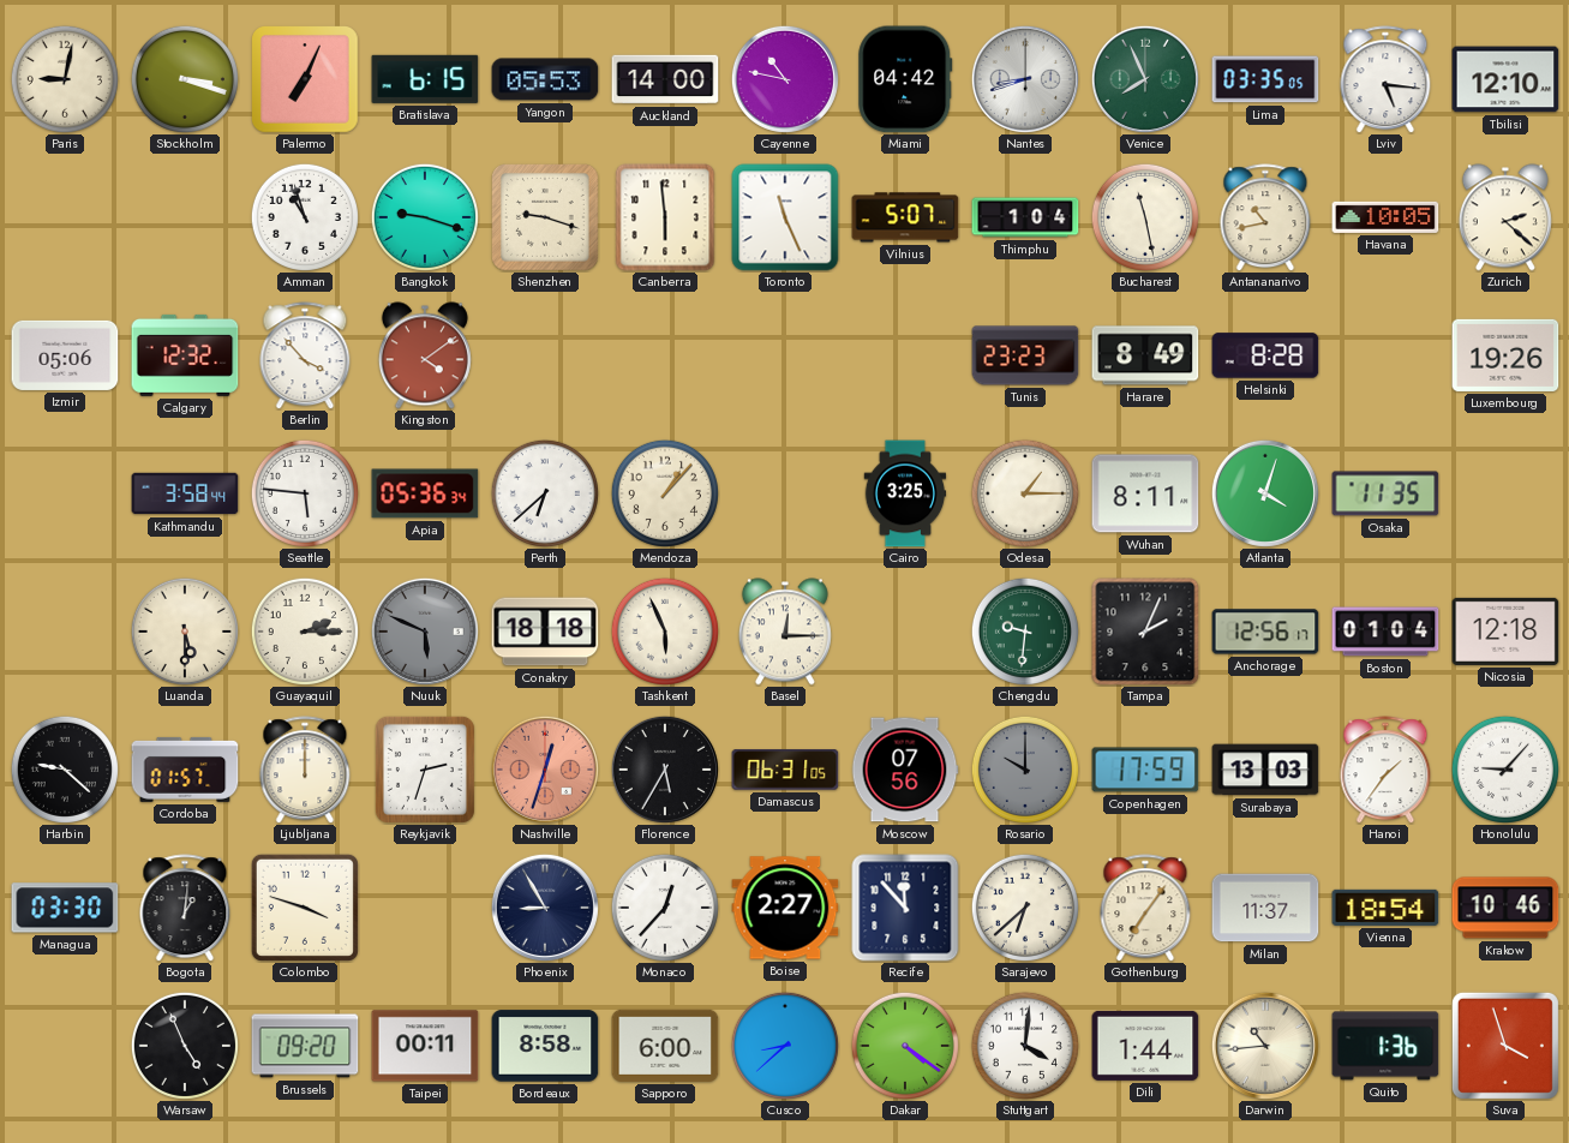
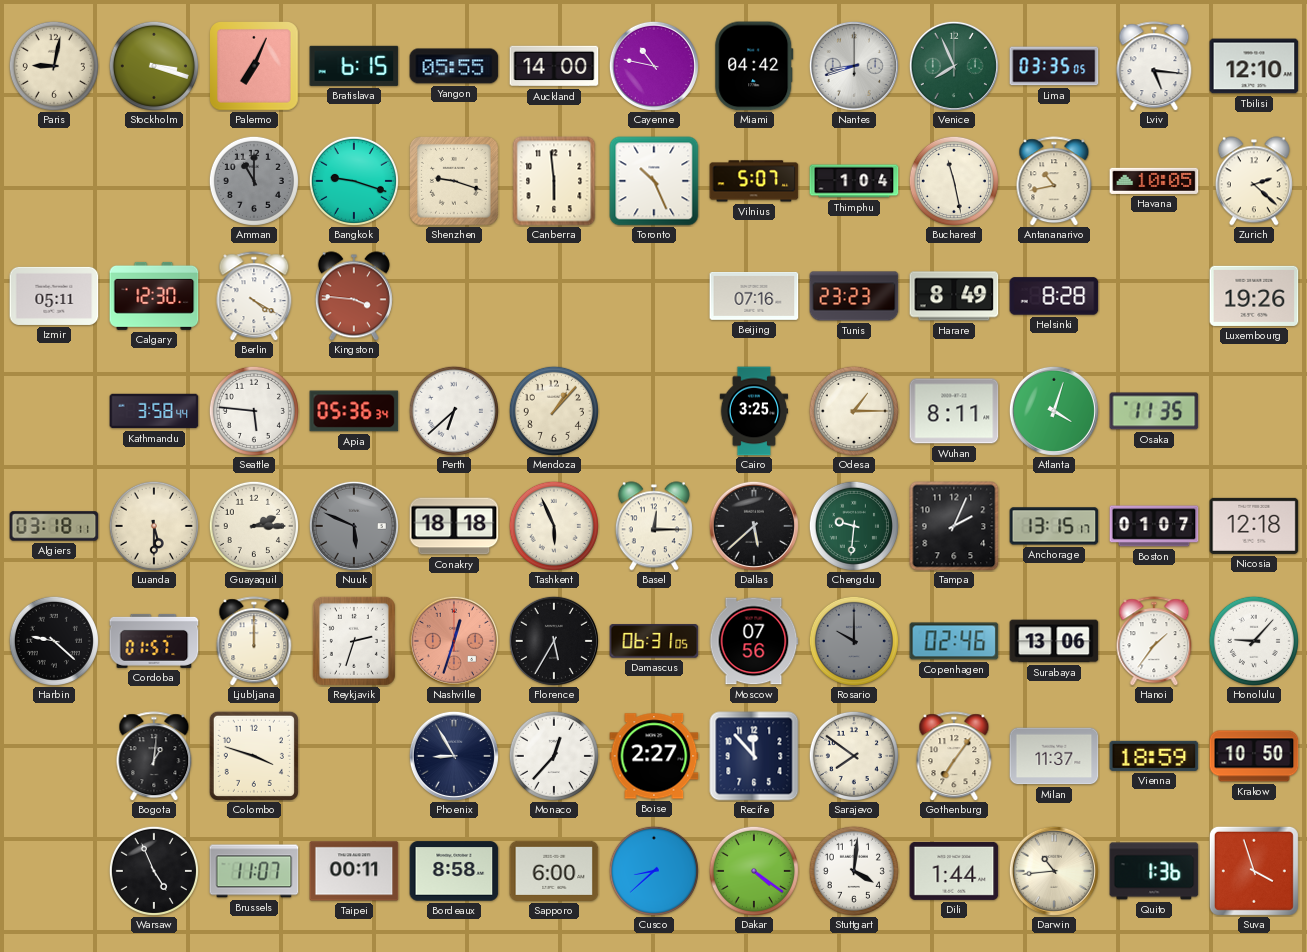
Yangon: 05:53 -> 05:55
Amman: 10:57 -> 11:00
Amman dial: white -> grey
Toronto: 11:26 -> 10:26
Izmir: 05:06 -> 05:11
Calgary: 12:32 -> 12:30
Berlin: 3:53 -> 4:20
Kingston: 4:09 -> 3:46
Beijing: none -> 07:16
Algiers: none -> 03:18
Dallas: none -> 5:38
Anchorage: 12:56 -> 13:15
Boston: 01:04 -> 01:07
Copenhagen: 17:59 -> 02:46
Surabaya: 13:03 -> 13:06
Managua: 03:30 -> none
Sarajevo: 6:38 -> 7:51
Vienna: 18:54 -> 18:59
Krakow: 10:46 -> 10:50
Brussels: 09:20 -> 11:07
